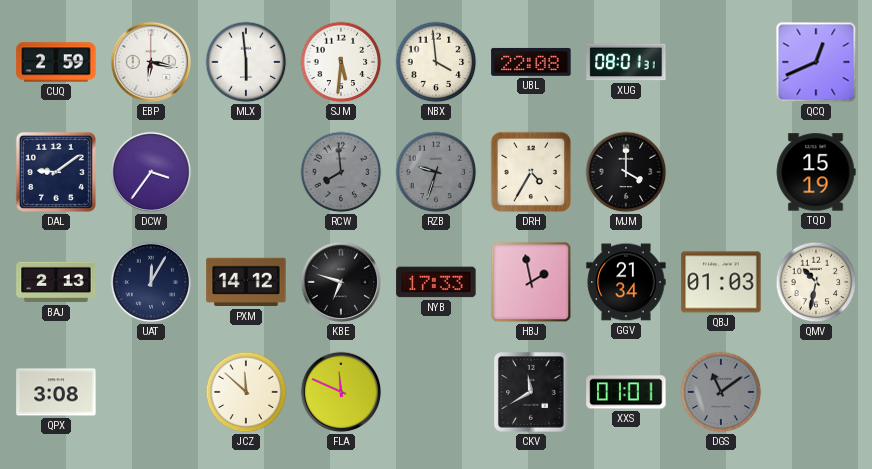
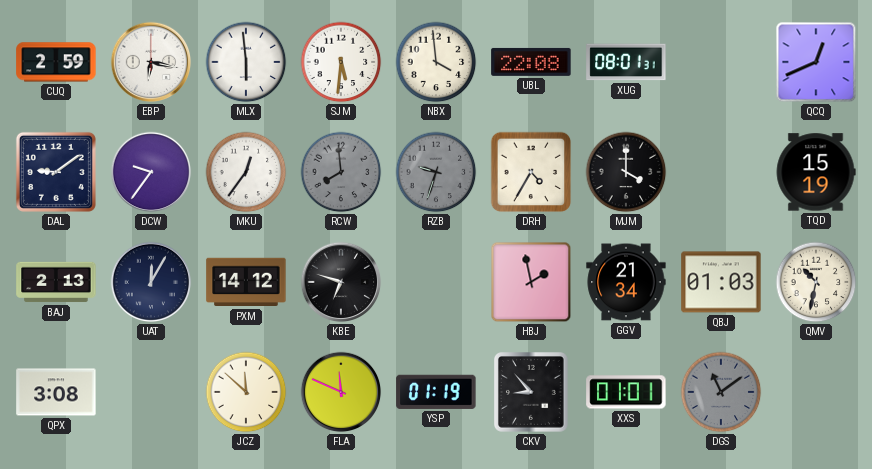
DCW: 3:36 -> 9:36
MKU: none -> 12:36
NYB: 17:33 -> none
YSP: none -> 01:19
CKV: 11:40 -> 8:53
